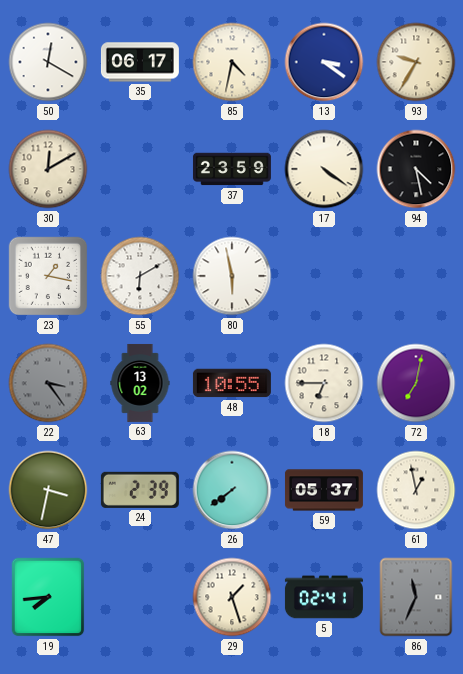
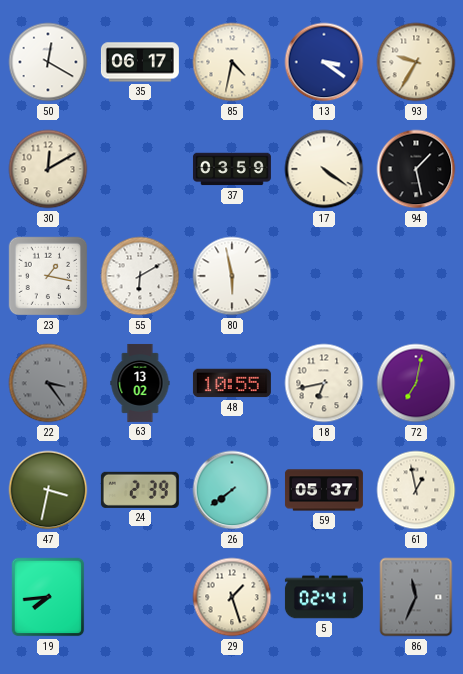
37: 23:59 -> 03:59
94: 4:28 -> 1:28
18: 6:45 -> 6:43
